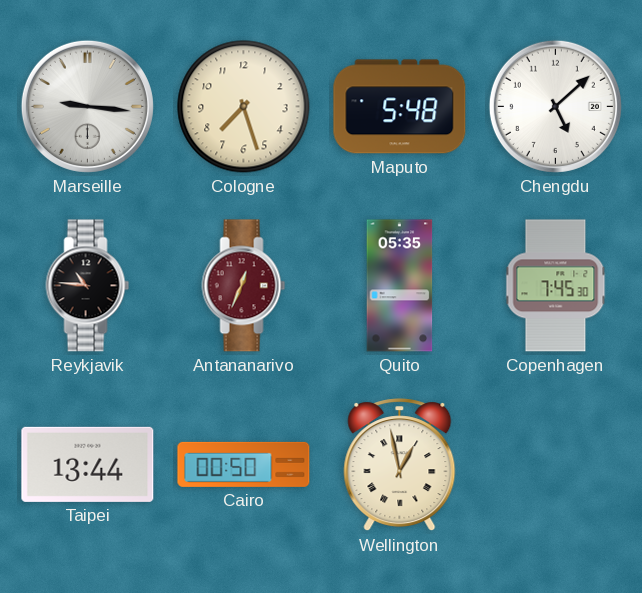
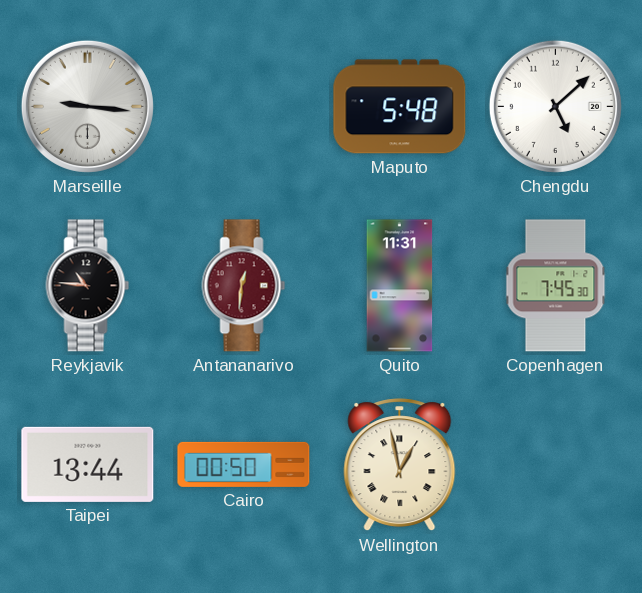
Cologne: 7:27 -> none
Antananarivo: 12:34 -> 12:31
Quito: 05:35 -> 11:31
